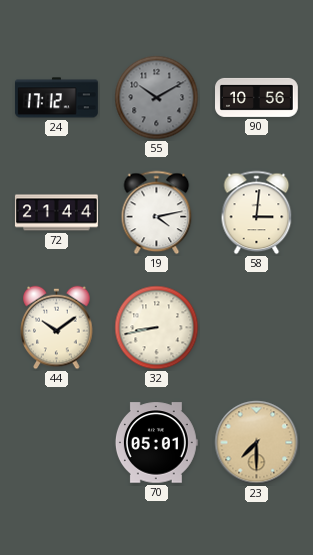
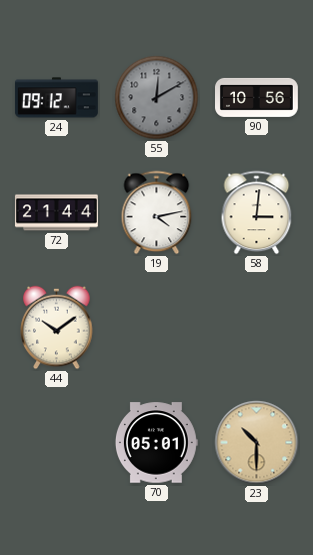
24: 17:12 -> 09:12
55: 10:10 -> 12:10
32: 8:43 -> none
23: 7:30 -> 10:30
